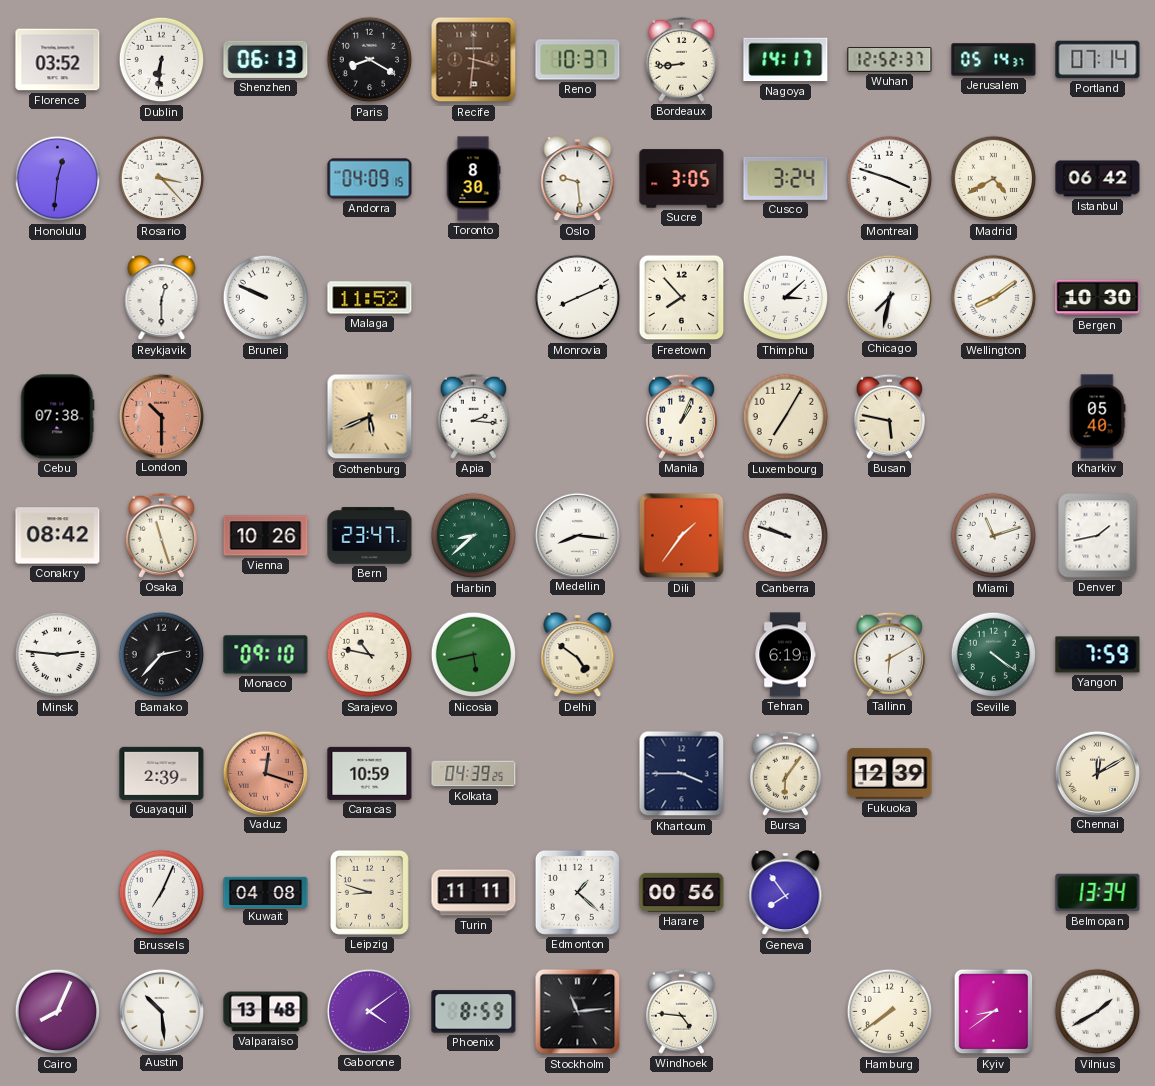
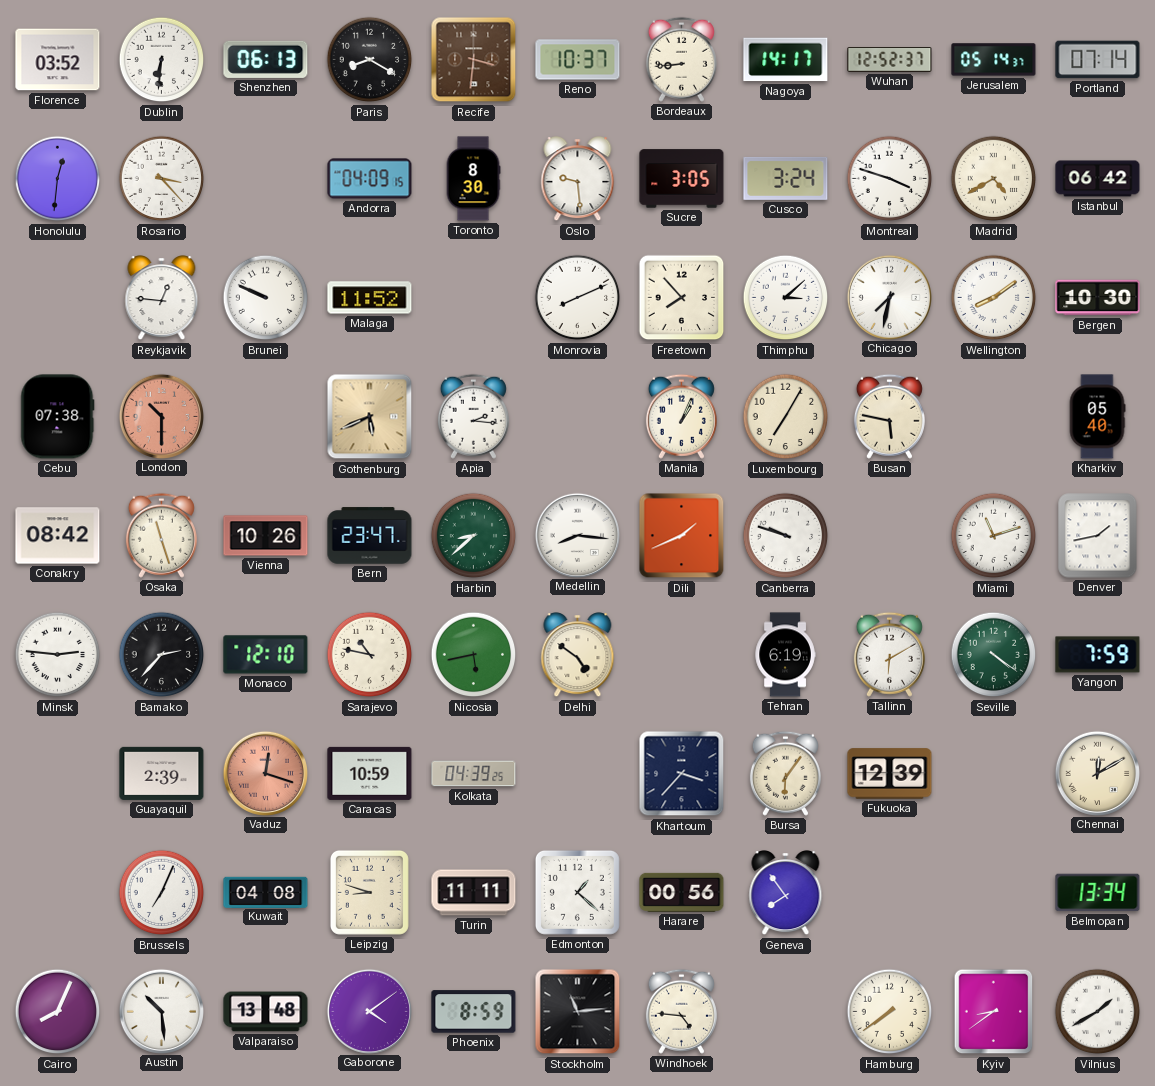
Reykjavik: 12:30 -> 12:46
Dili: 1:36 -> 1:41
Monaco: 09:10 -> 12:10
Khartoum: 3:45 -> 3:37
